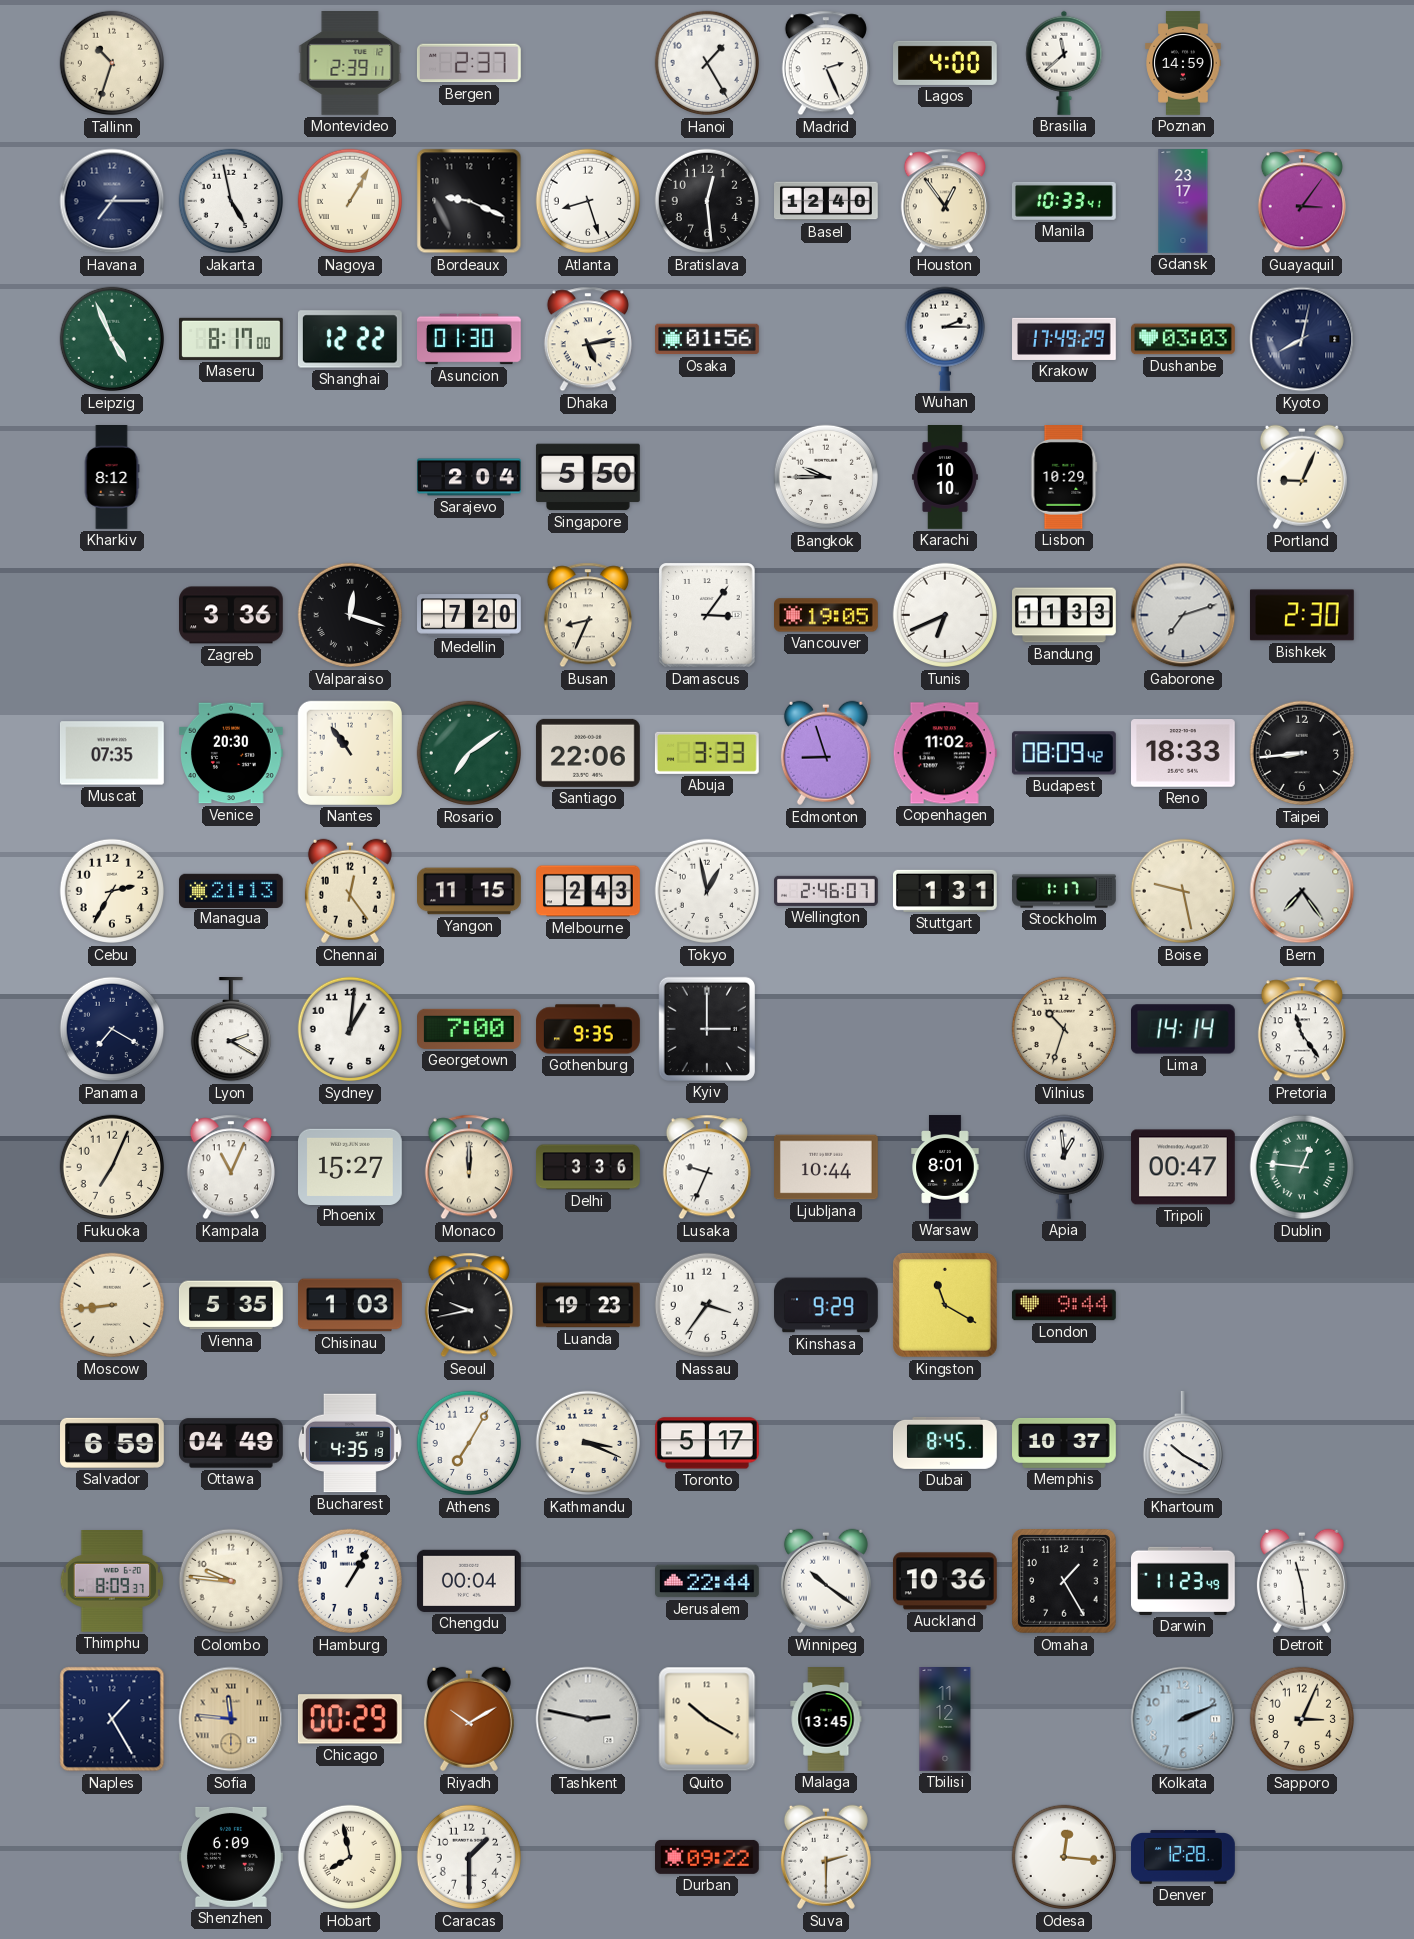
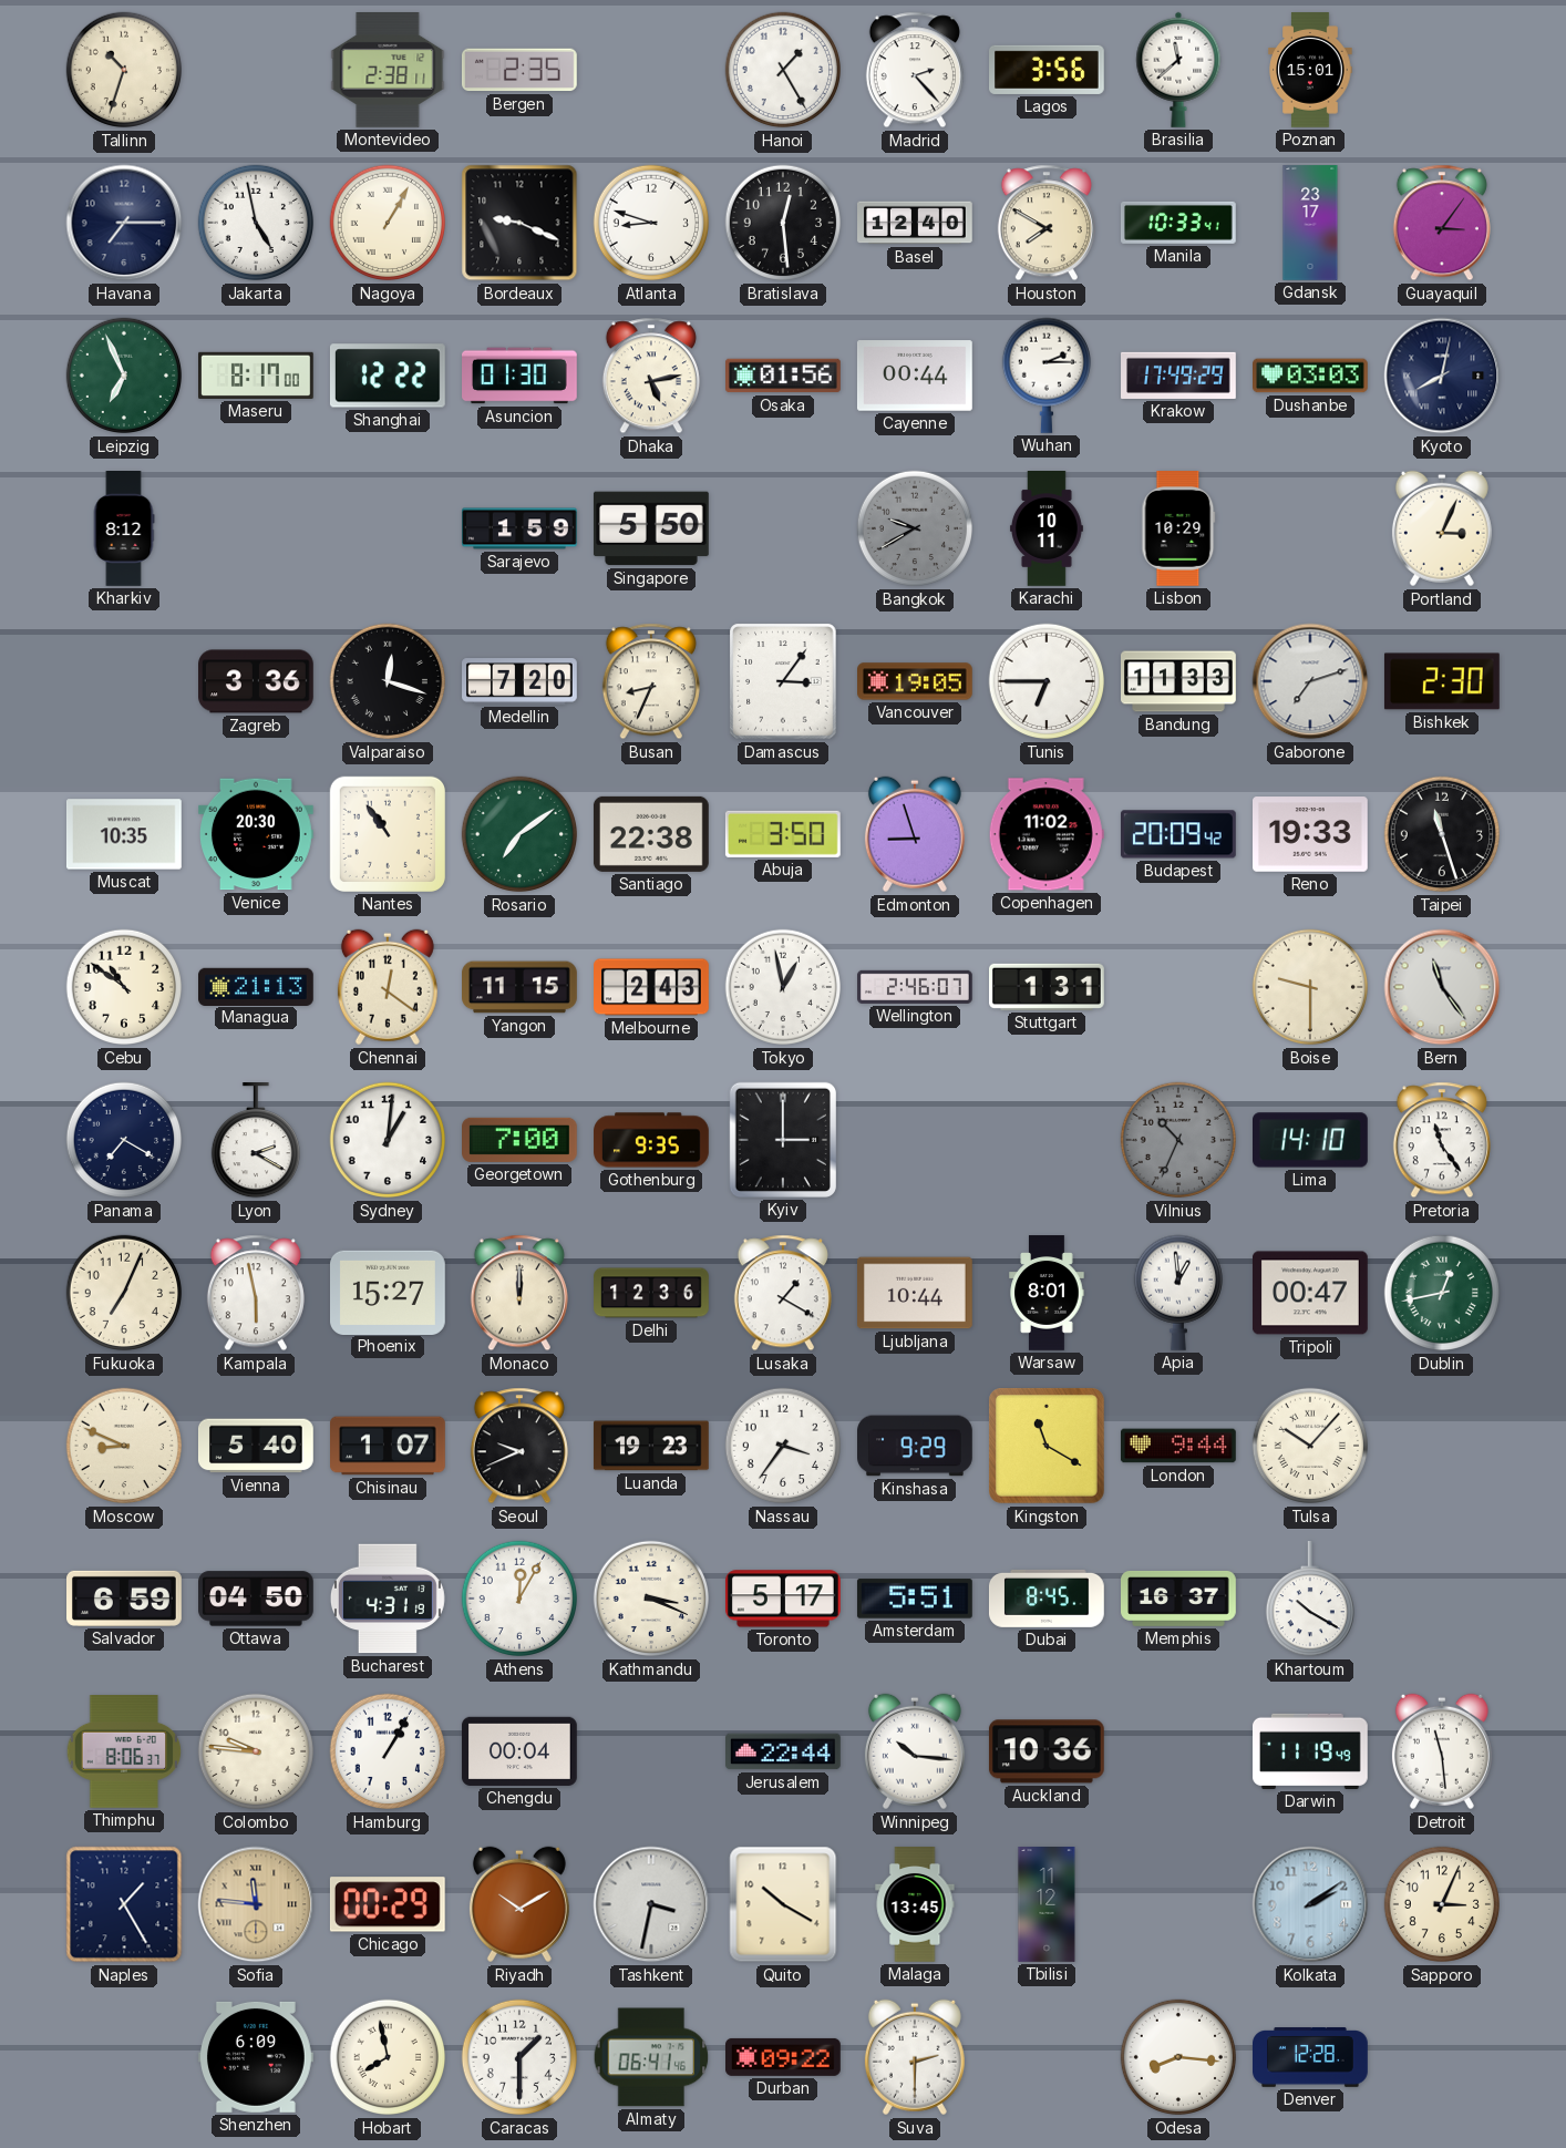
Montevideo: 2:39 -> 2:38
Bergen: 2:37 -> 2:35
Madrid: 2:26 -> 2:23
Lagos: 4:00 -> 3:56
Poznan: 14:59 -> 15:01
Atlanta: 8:27 -> 8:48
Houston: 12:54 -> 7:50
Leipzig: 4:56 -> 6:56
Cayenne: none -> 00:44
Sarajevo: 2:04 -> 1:59
Bangkok: 9:45 -> 9:40
Bangkok dial: white -> grey
Karachi: 10:10 -> 10:11
Portland: 9:04 -> 3:04
Tunis: 6:41 -> 6:45
Muscat: 07:35 -> 10:35
Santiago: 22:06 -> 22:38
Abuja: 3:33 -> 3:50
Budapest: 08:09 -> 20:09
Reno: 18:33 -> 19:33
Taipei: 8:44 -> 11:27
Cebu: 2:35 -> 10:51
Chennai: 12:24 -> 12:21
Stockholm: 1:17 -> none
Boise: 9:28 -> 9:30
Bern: 7:24 -> 11:24
Vilnius: 10:33 -> 10:34
Vilnius dial: cream -> grey
Lima: 14:14 -> 14:10
Kampala: 11:04 -> 5:58
Delhi: 3:36 -> 12:36
Lusaka: 9:34 -> 1:20
Dublin: 12:46 -> 12:43
Moscow: 8:44 -> 8:49
Vienna: 5:35 -> 5:40
Chisinau: 1:03 -> 1:07
Seoul: 9:43 -> 9:41
Tulsa: none -> 10:07
Ottawa: 04:49 -> 04:50
Bucharest: 4:35 -> 4:31
Athens: 7:05 -> 12:05
Amsterdam: none -> 5:51
Memphis: 10:37 -> 16:37
Thimphu: 8:09 -> 8:06
Winnipeg: 10:21 -> 10:16
Omaha: 1:25 -> none
Darwin: 11:23 -> 11:19
Tashkent: 2:47 -> 3:32
Kolkata: 2:11 -> 2:09
Almaty: none -> 06:41
Odesa: 12:16 -> 8:16
